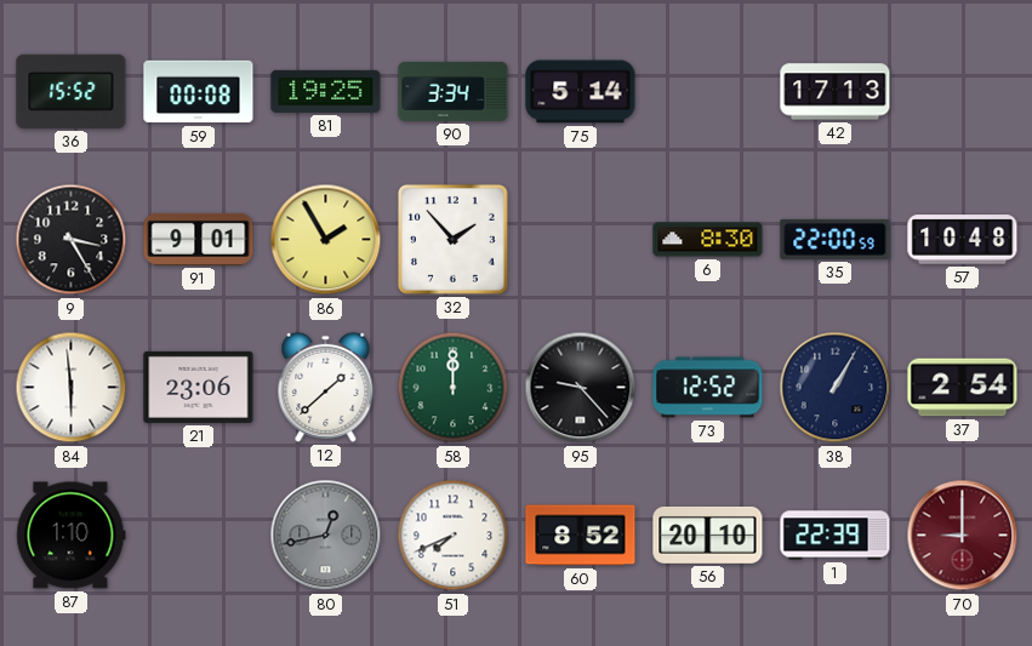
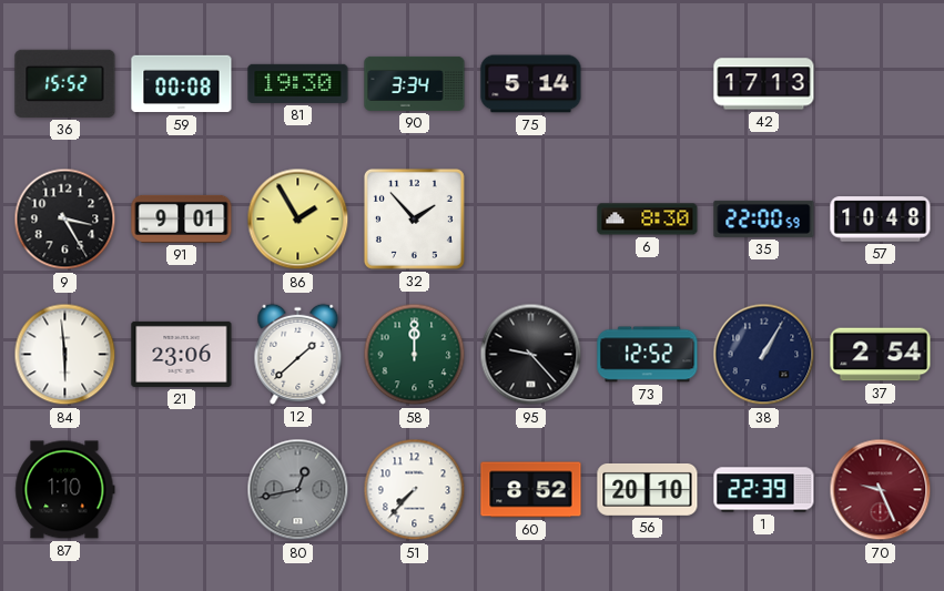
81: 19:25 -> 19:30
51: 7:41 -> 7:37
70: 9:00 -> 9:26
